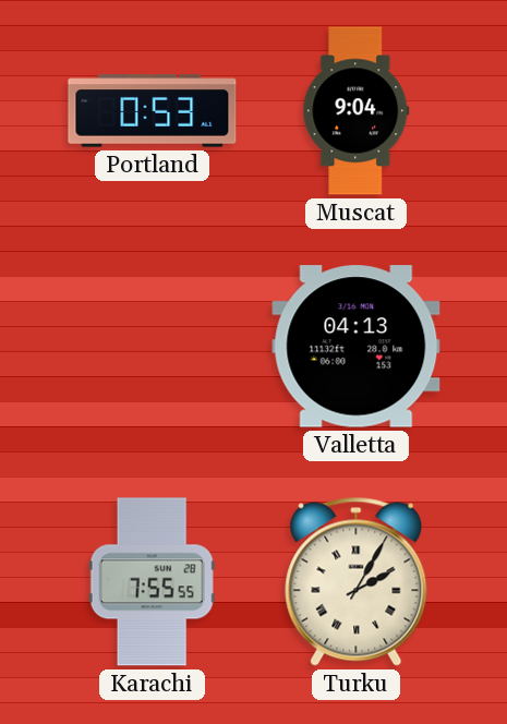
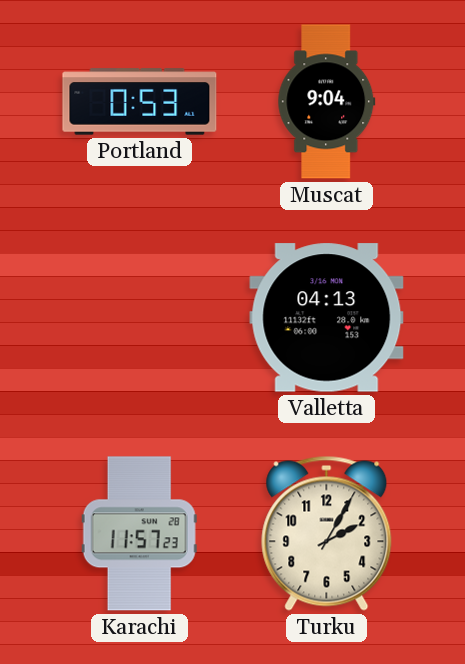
Karachi: 7:55 -> 11:57
Turku numerals: Roman -> Arabic
